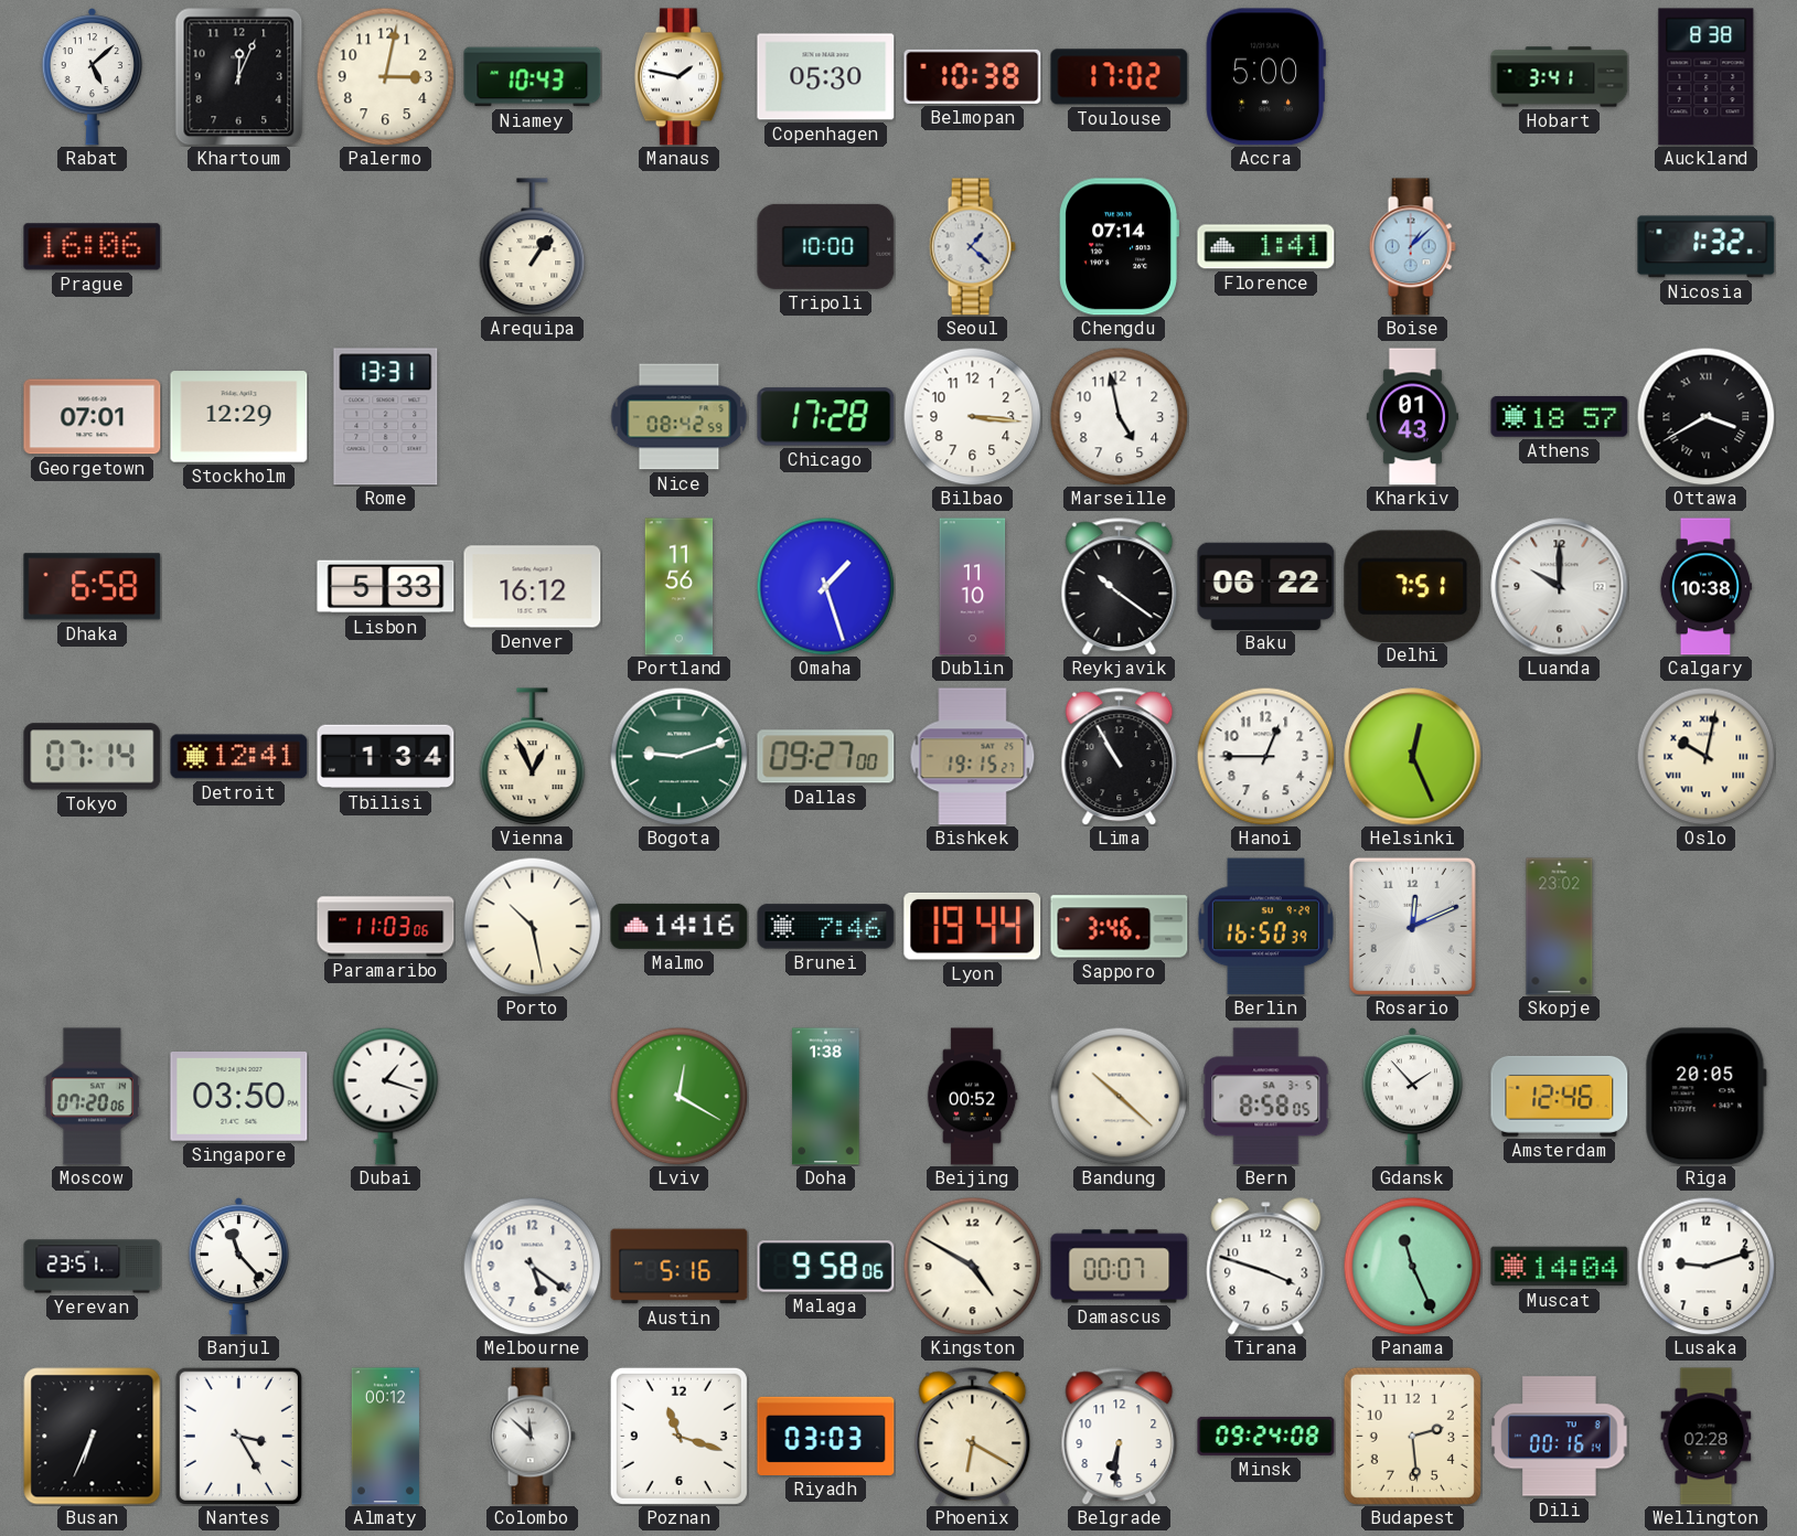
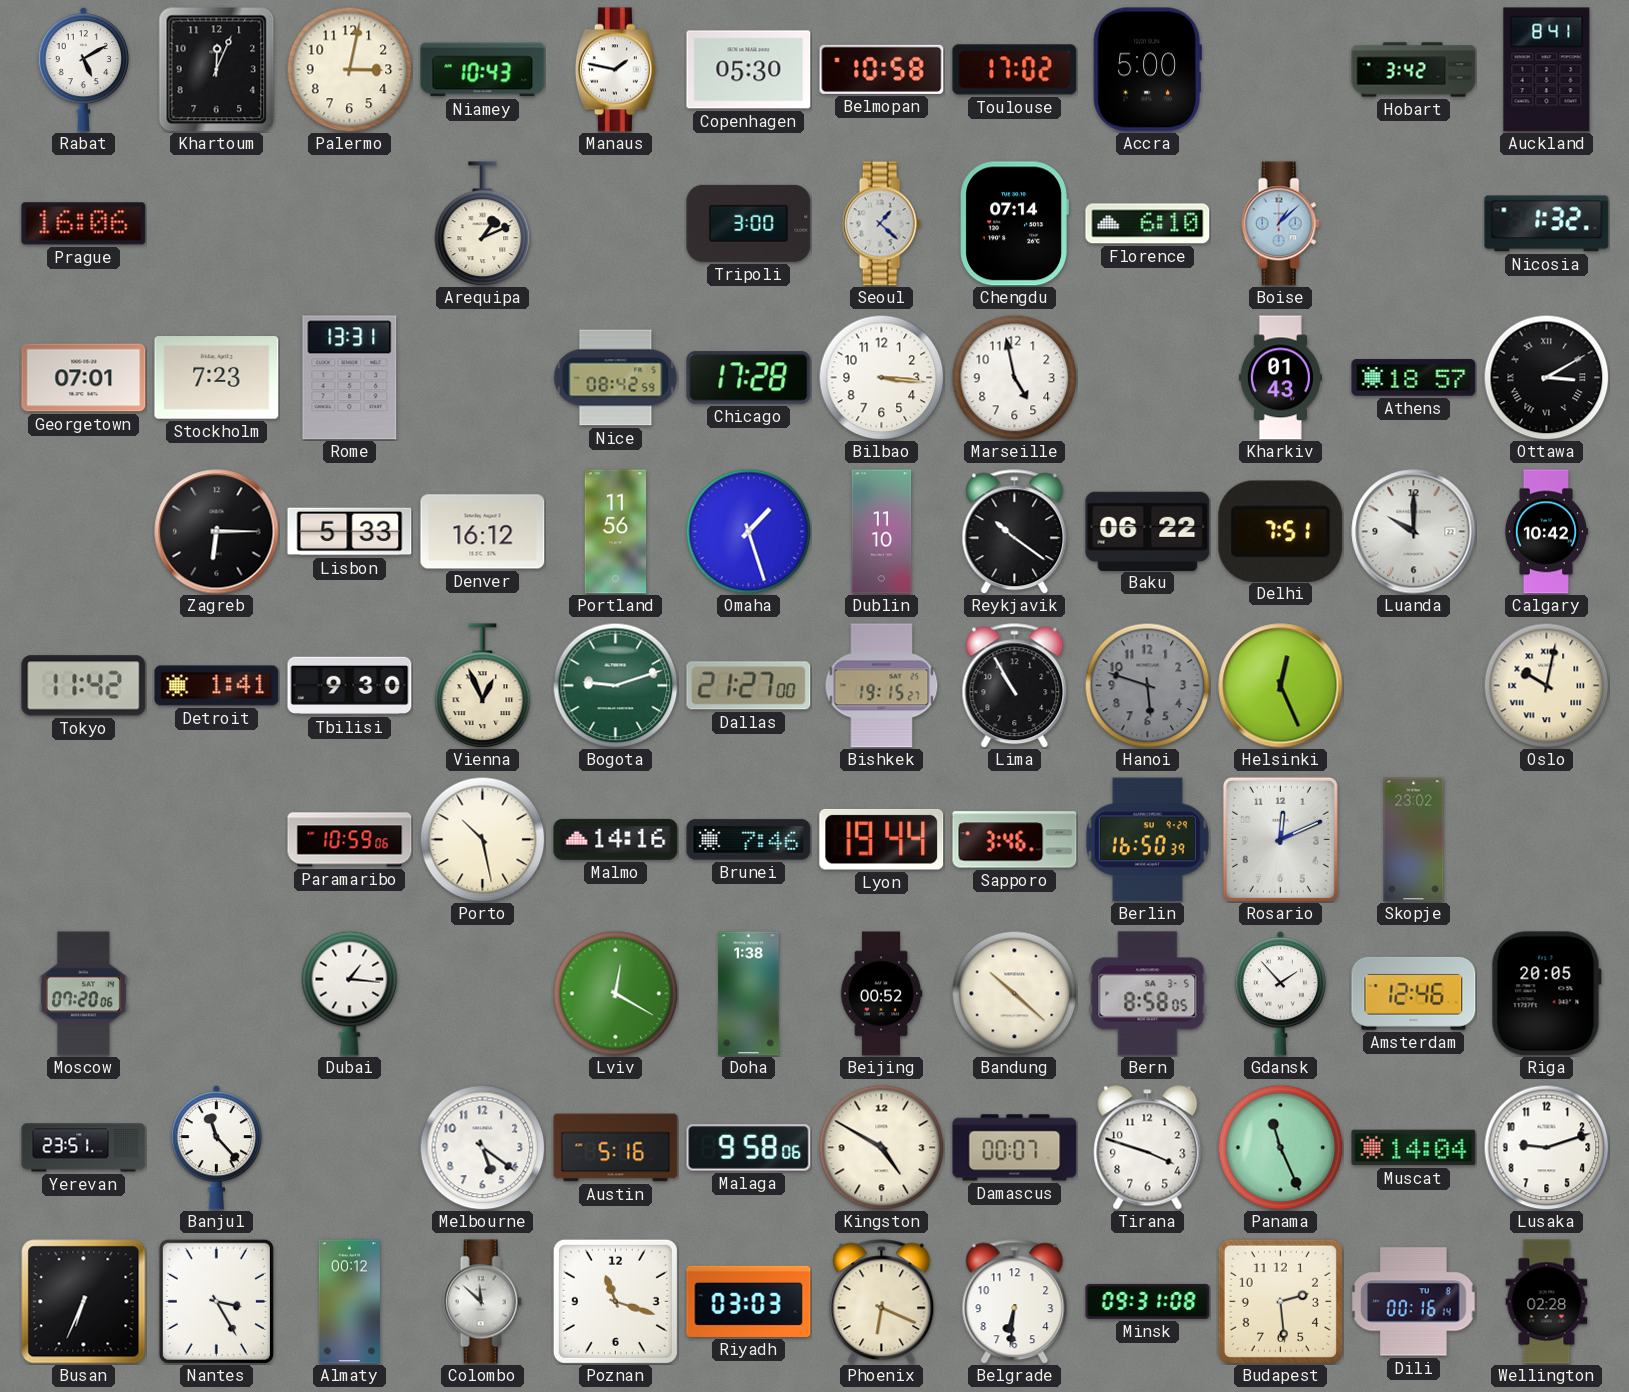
Rabat: 5:08 -> 5:10
Belmopan: 10:38 -> 10:58
Hobart: 3:41 -> 3:42
Auckland: 8:38 -> 8:41
Arequipa: 1:06 -> 1:11
Tripoli: 10:00 -> 3:00
Florence: 1:41 -> 6:10
Stockholm: 12:29 -> 7:23
Ottawa: 3:40 -> 3:10
Dhaka: 6:58 -> none
Zagreb: none -> 6:15
Calgary: 10:38 -> 10:42
Tokyo: 07:14 -> 11:42
Detroit: 12:41 -> 1:41
Tbilisi: 1:34 -> 9:30
Dallas: 09:27 -> 21:27
Hanoi: 12:45 -> 5:48
Hanoi dial: white -> grey
Paramaribo: 11:03 -> 10:59
Singapore: 03:50 -> none
Dubai: 1:18 -> 1:16
Phoenix: 6:20 -> 6:19
Minsk: 09:24 -> 09:31
